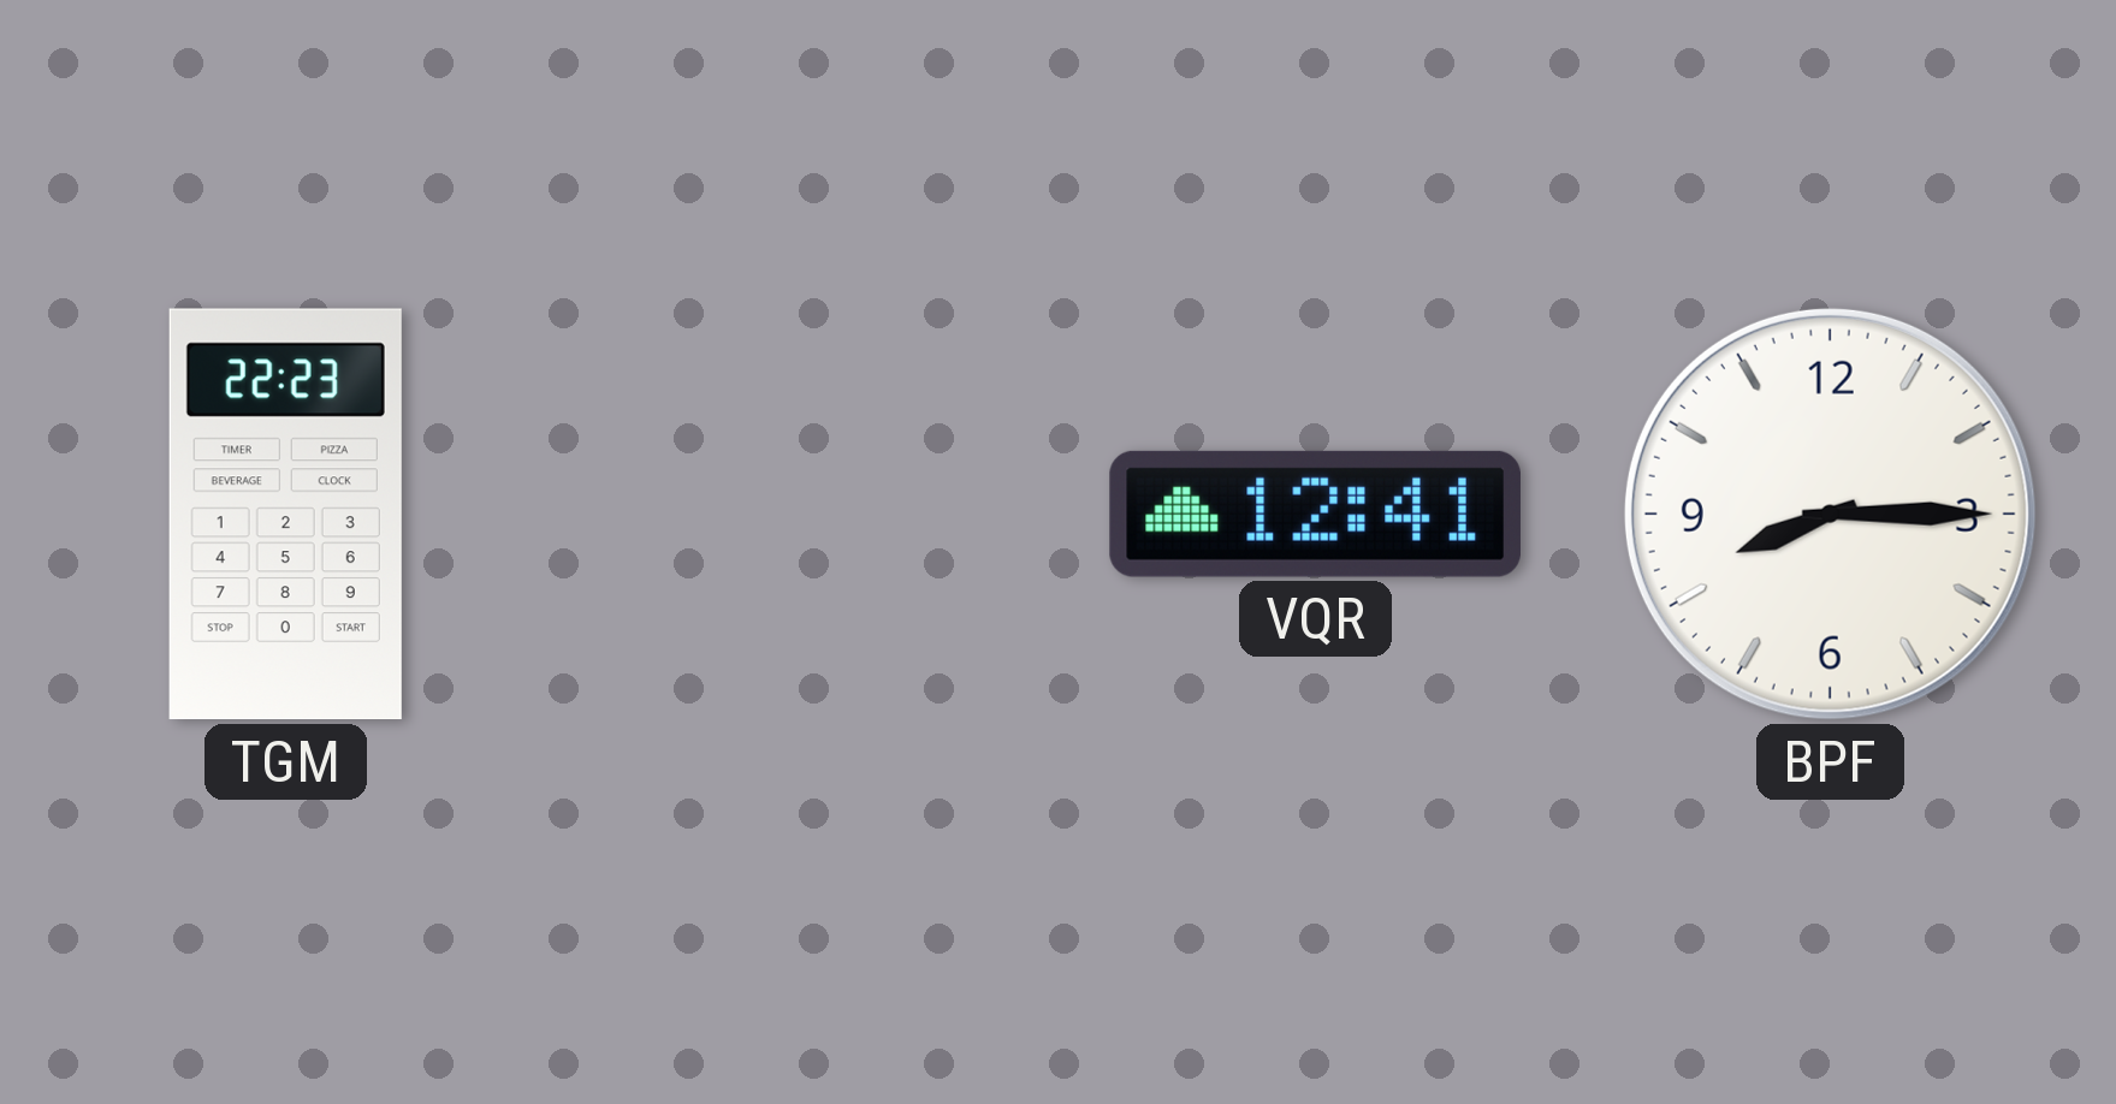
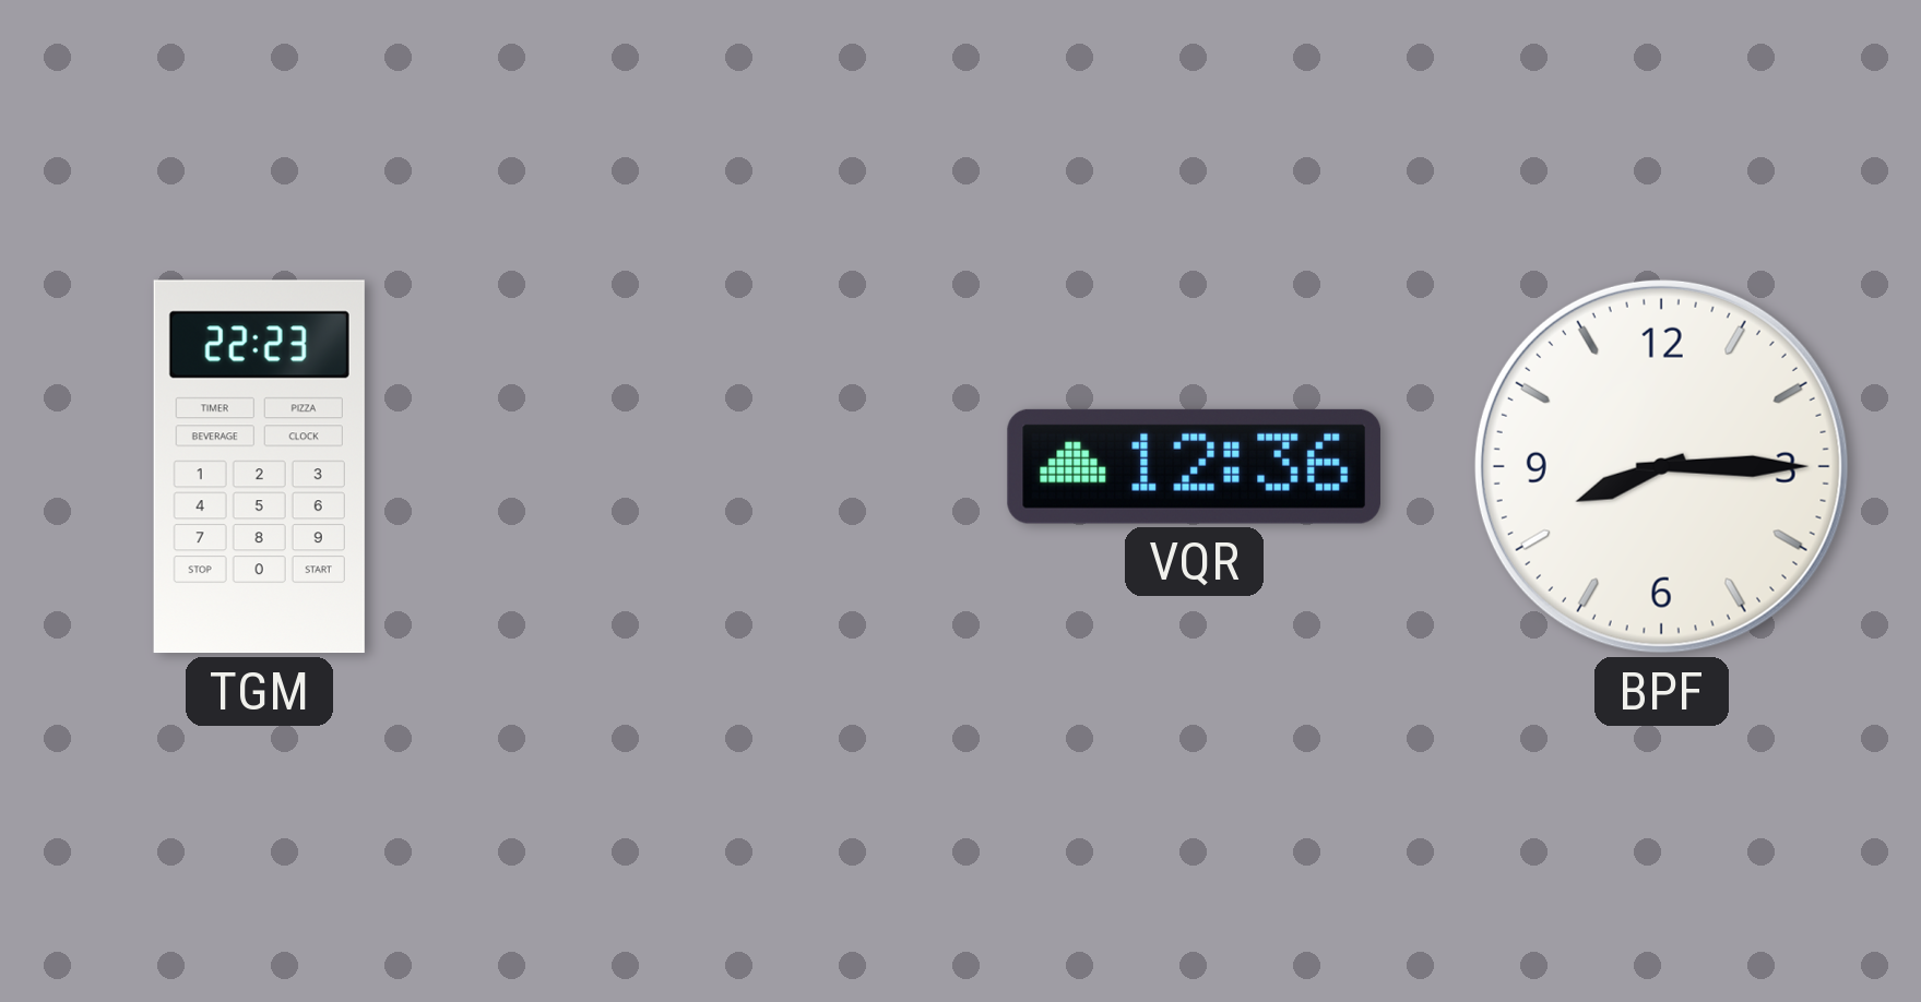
VQR: 12:41 -> 12:36
